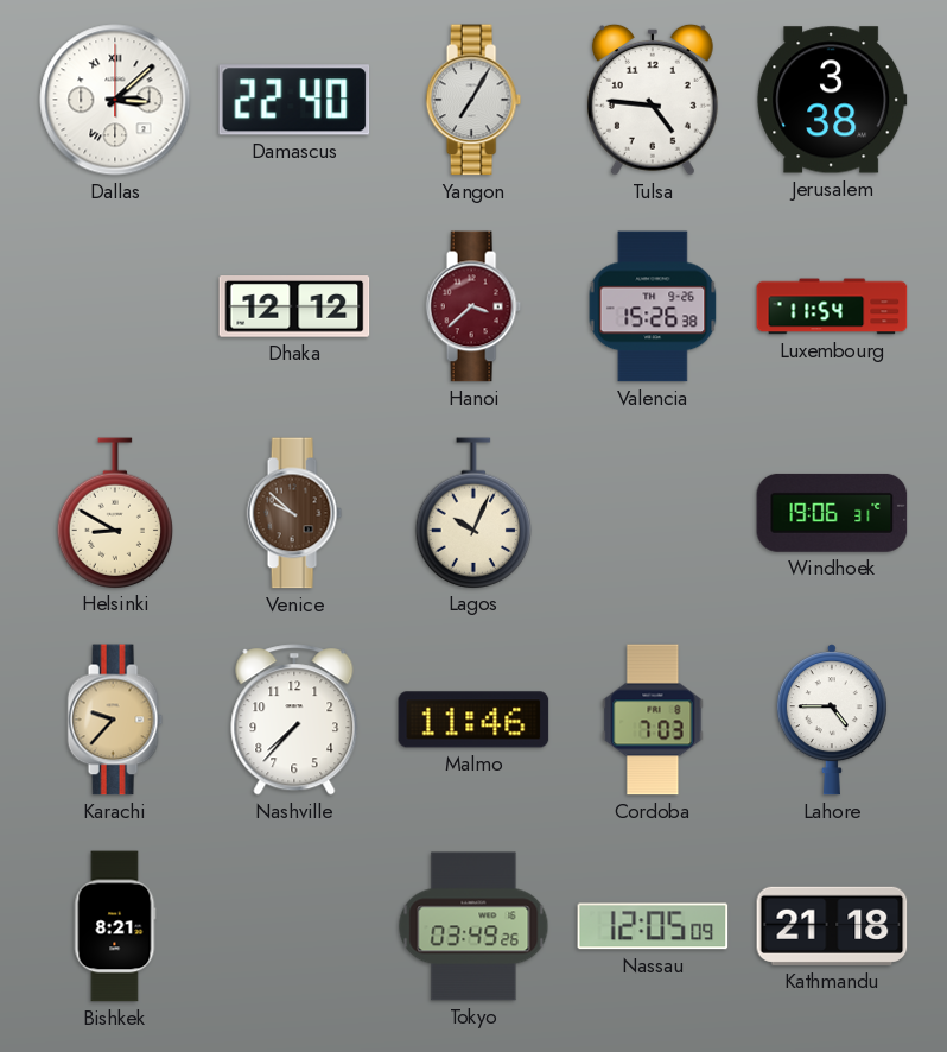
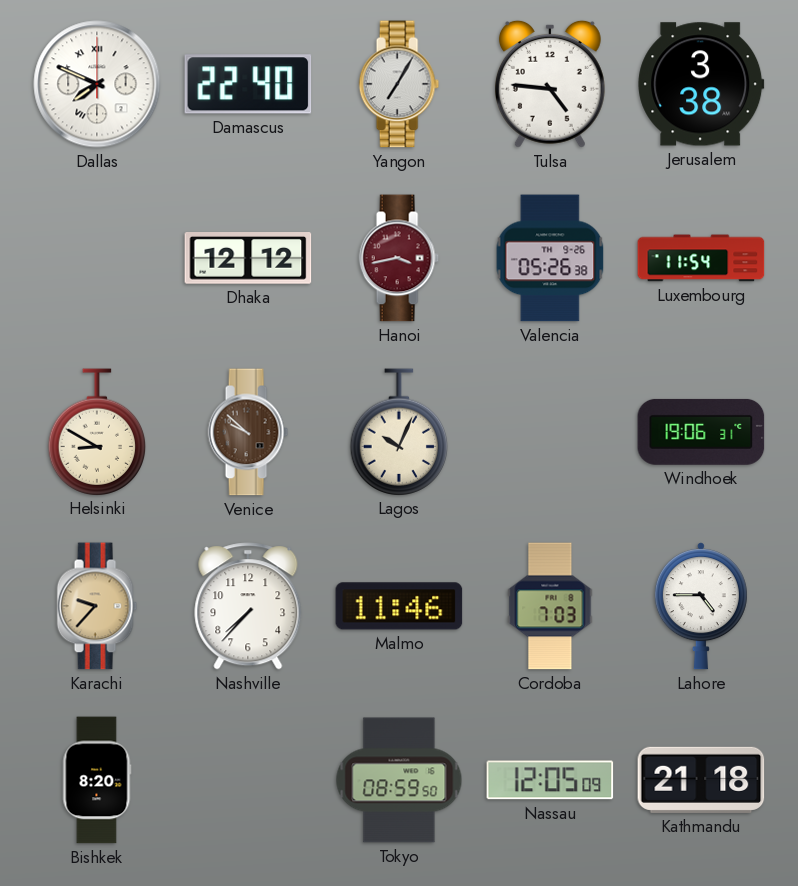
Dallas: 3:08 -> 7:49
Hanoi: 3:38 -> 3:43
Valencia: 15:26 -> 05:26
Bishkek: 8:21 -> 8:20
Tokyo: 03:49 -> 08:59
